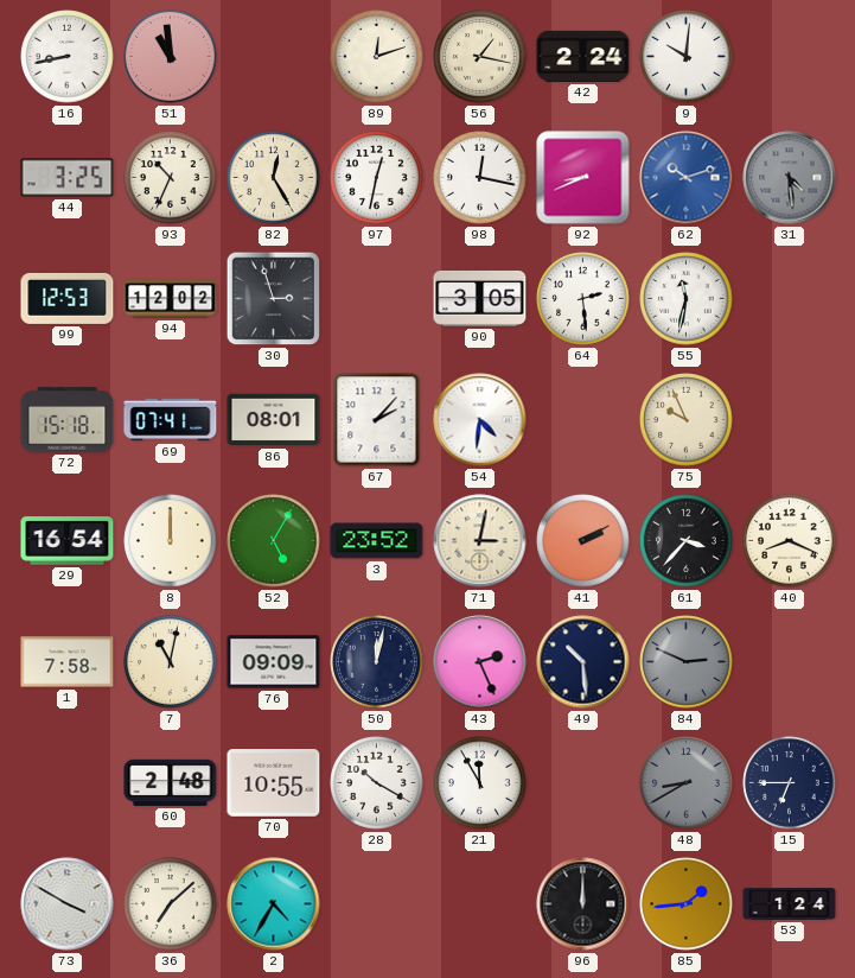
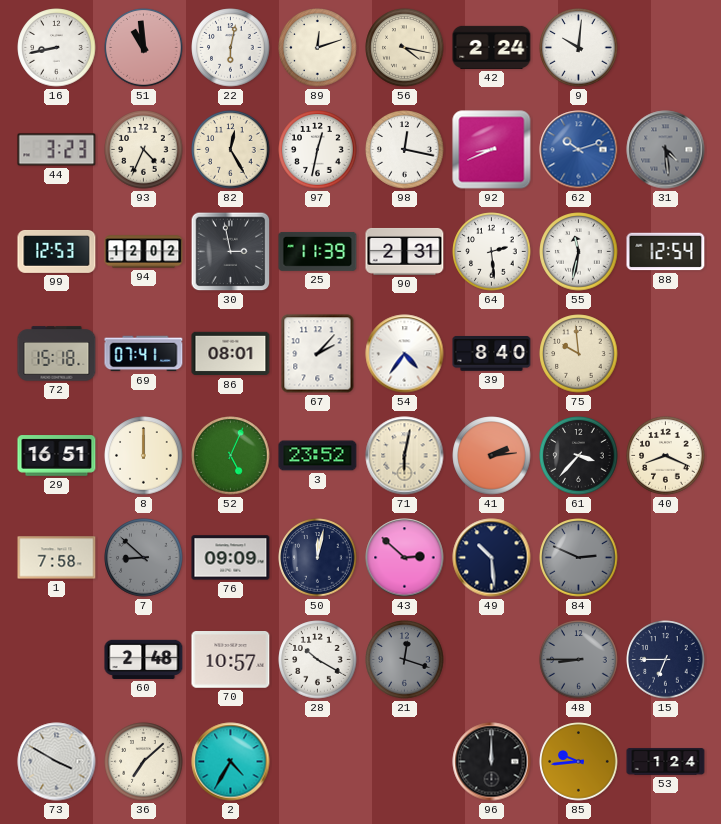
22: none -> 6:02
56: 1:17 -> 4:17
44: 3:25 -> 3:23
93: 10:34 -> 4:34
30: 2:57 -> 2:58
25: none -> 11:39
90: 3:05 -> 2:31
88: none -> 12:54
54: 4:31 -> 4:36
39: none -> 8:40
75: 9:56 -> 9:59
29: 16:54 -> 16:51
52: 5:05 -> 5:04
71: 3:02 -> 6:02
41: 2:10 -> 2:14
7: 11:02 -> 8:52
7 dial: cream -> grey
43: 2:26 -> 2:52
70: 10:55 -> 10:57
21: 11:55 -> 12:18
21 dial: white -> grey
48: 8:40 -> 8:45
85: 1:44 -> 9:44
